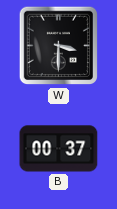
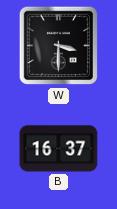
B: 00:37 -> 16:37
